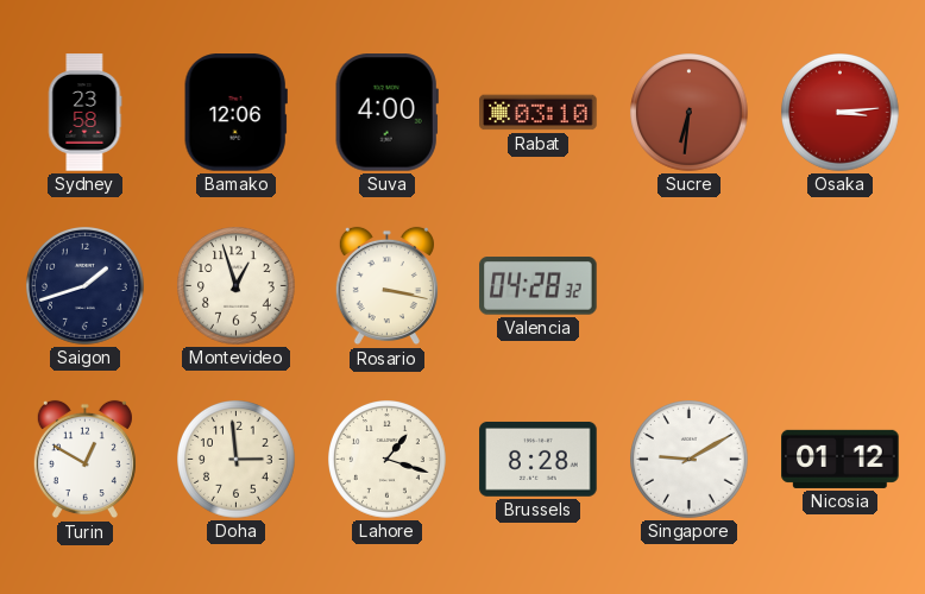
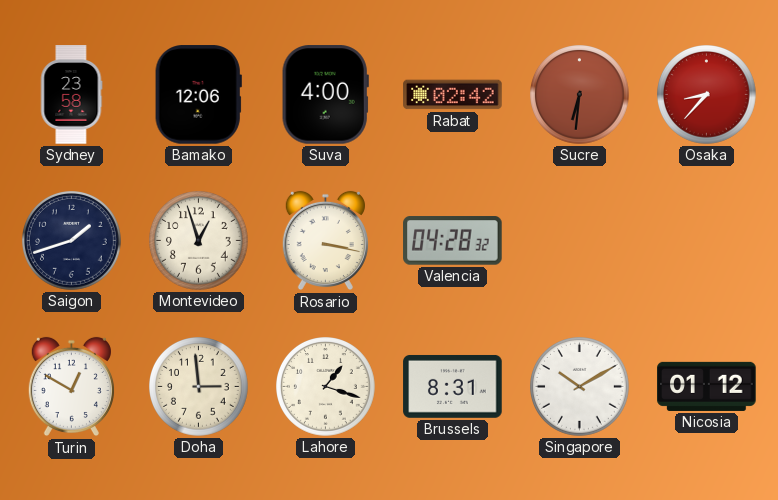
Rabat: 03:10 -> 02:42
Osaka: 3:14 -> 8:37
Brussels: 8:28 -> 8:31
Singapore: 9:10 -> 10:10
